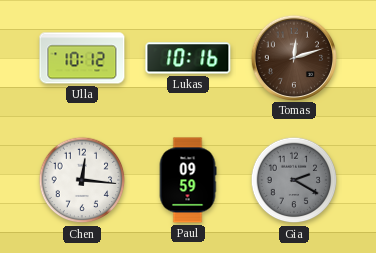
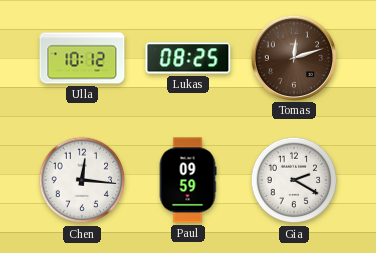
Lukas: 10:16 -> 08:25
Gia dial: grey -> white
